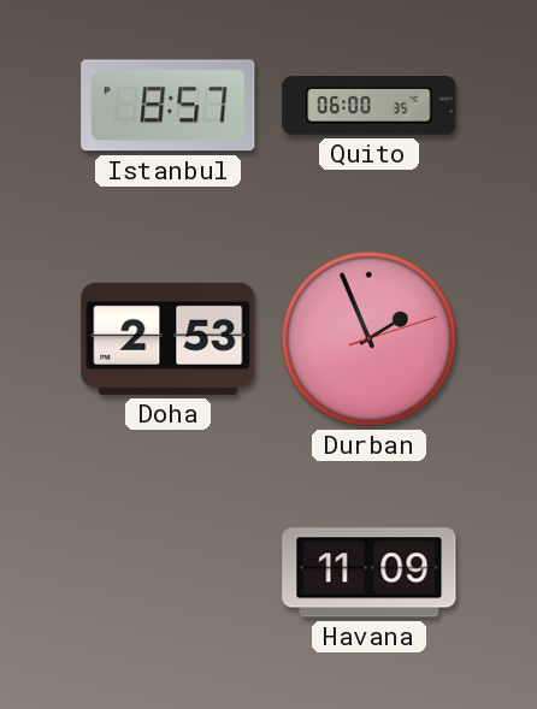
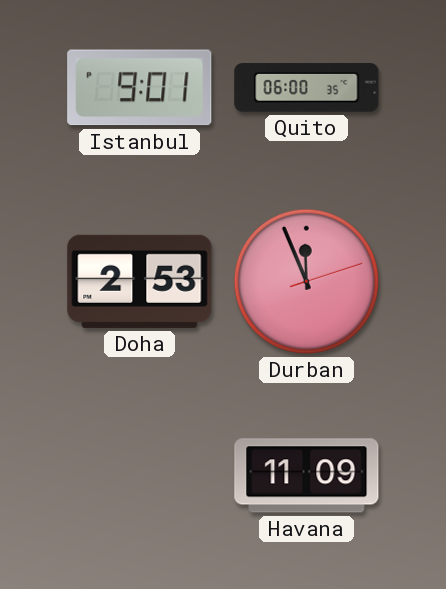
Istanbul: 8:57 -> 9:01
Durban: 1:56 -> 11:56
